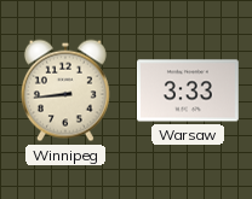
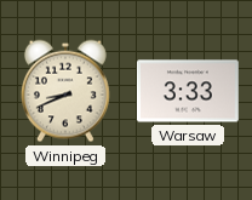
Winnipeg: 8:44 -> 8:41
